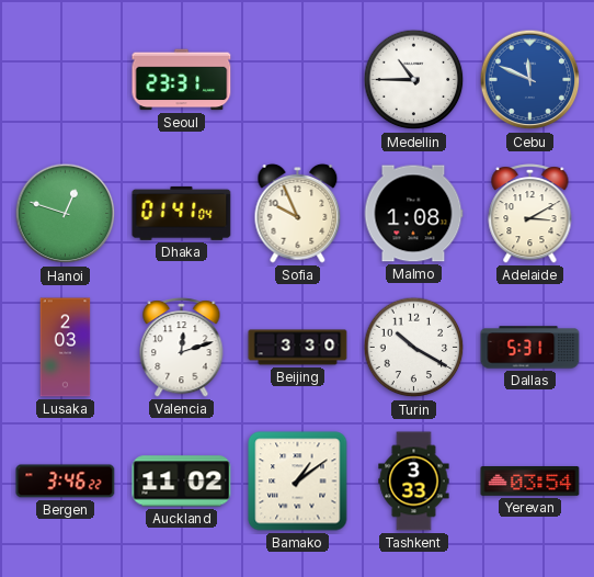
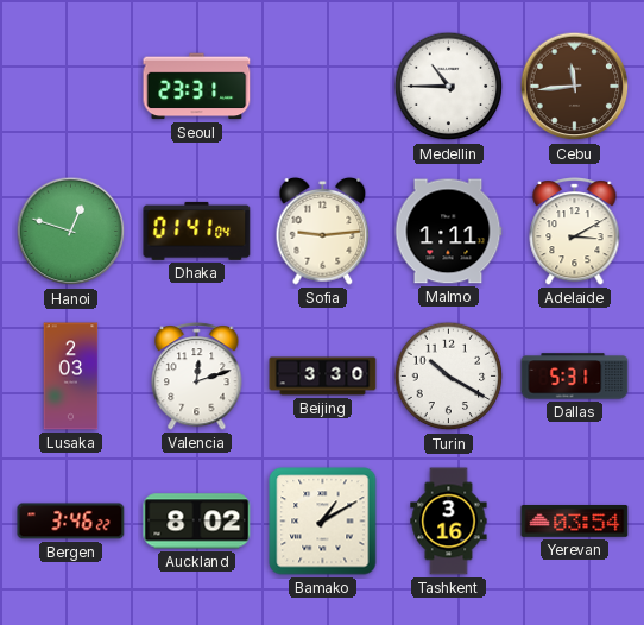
Cebu: 11:49 -> 11:44
Cebu dial: blue -> brown
Sofia: 9:56 -> 9:14
Malmo: 1:08 -> 1:11
Auckland: 11:02 -> 8:02
Bamako: 1:09 -> 1:10
Tashkent: 3:33 -> 3:16
